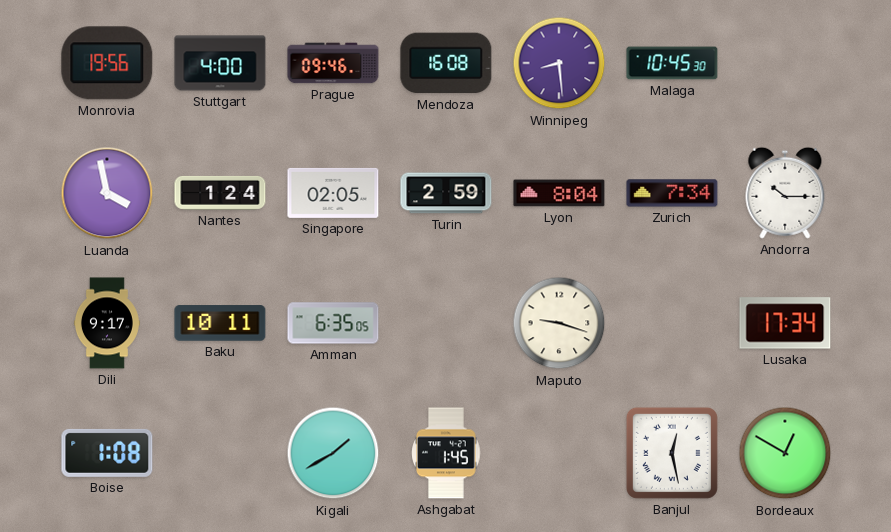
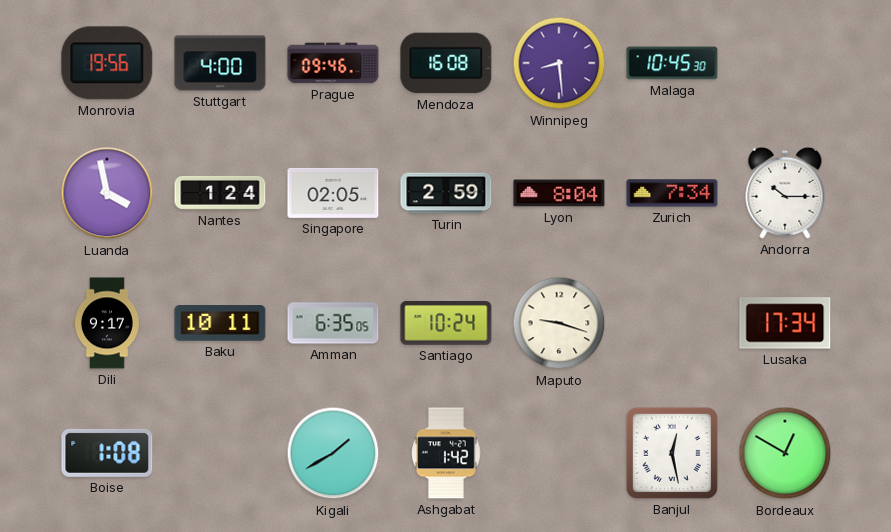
Santiago: none -> 10:24
Ashgabat: 1:45 -> 1:42
